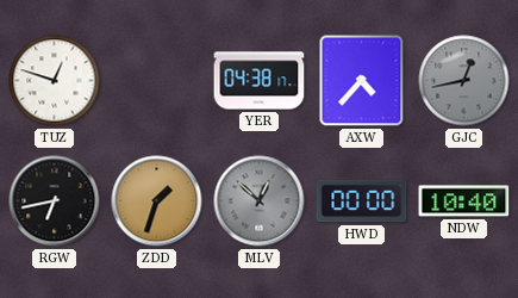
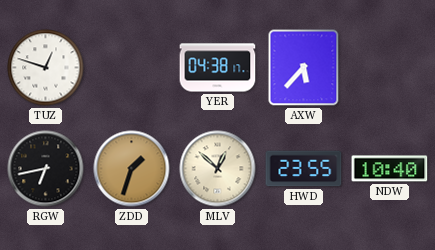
AXW: 4:37 -> 5:37
GJC: 12:43 -> none
MLV dial: grey -> cream
HWD: 00:00 -> 23:55
